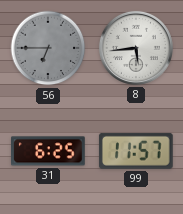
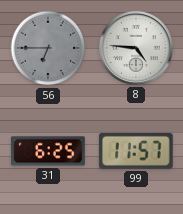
8: 5:44 -> 4:46
